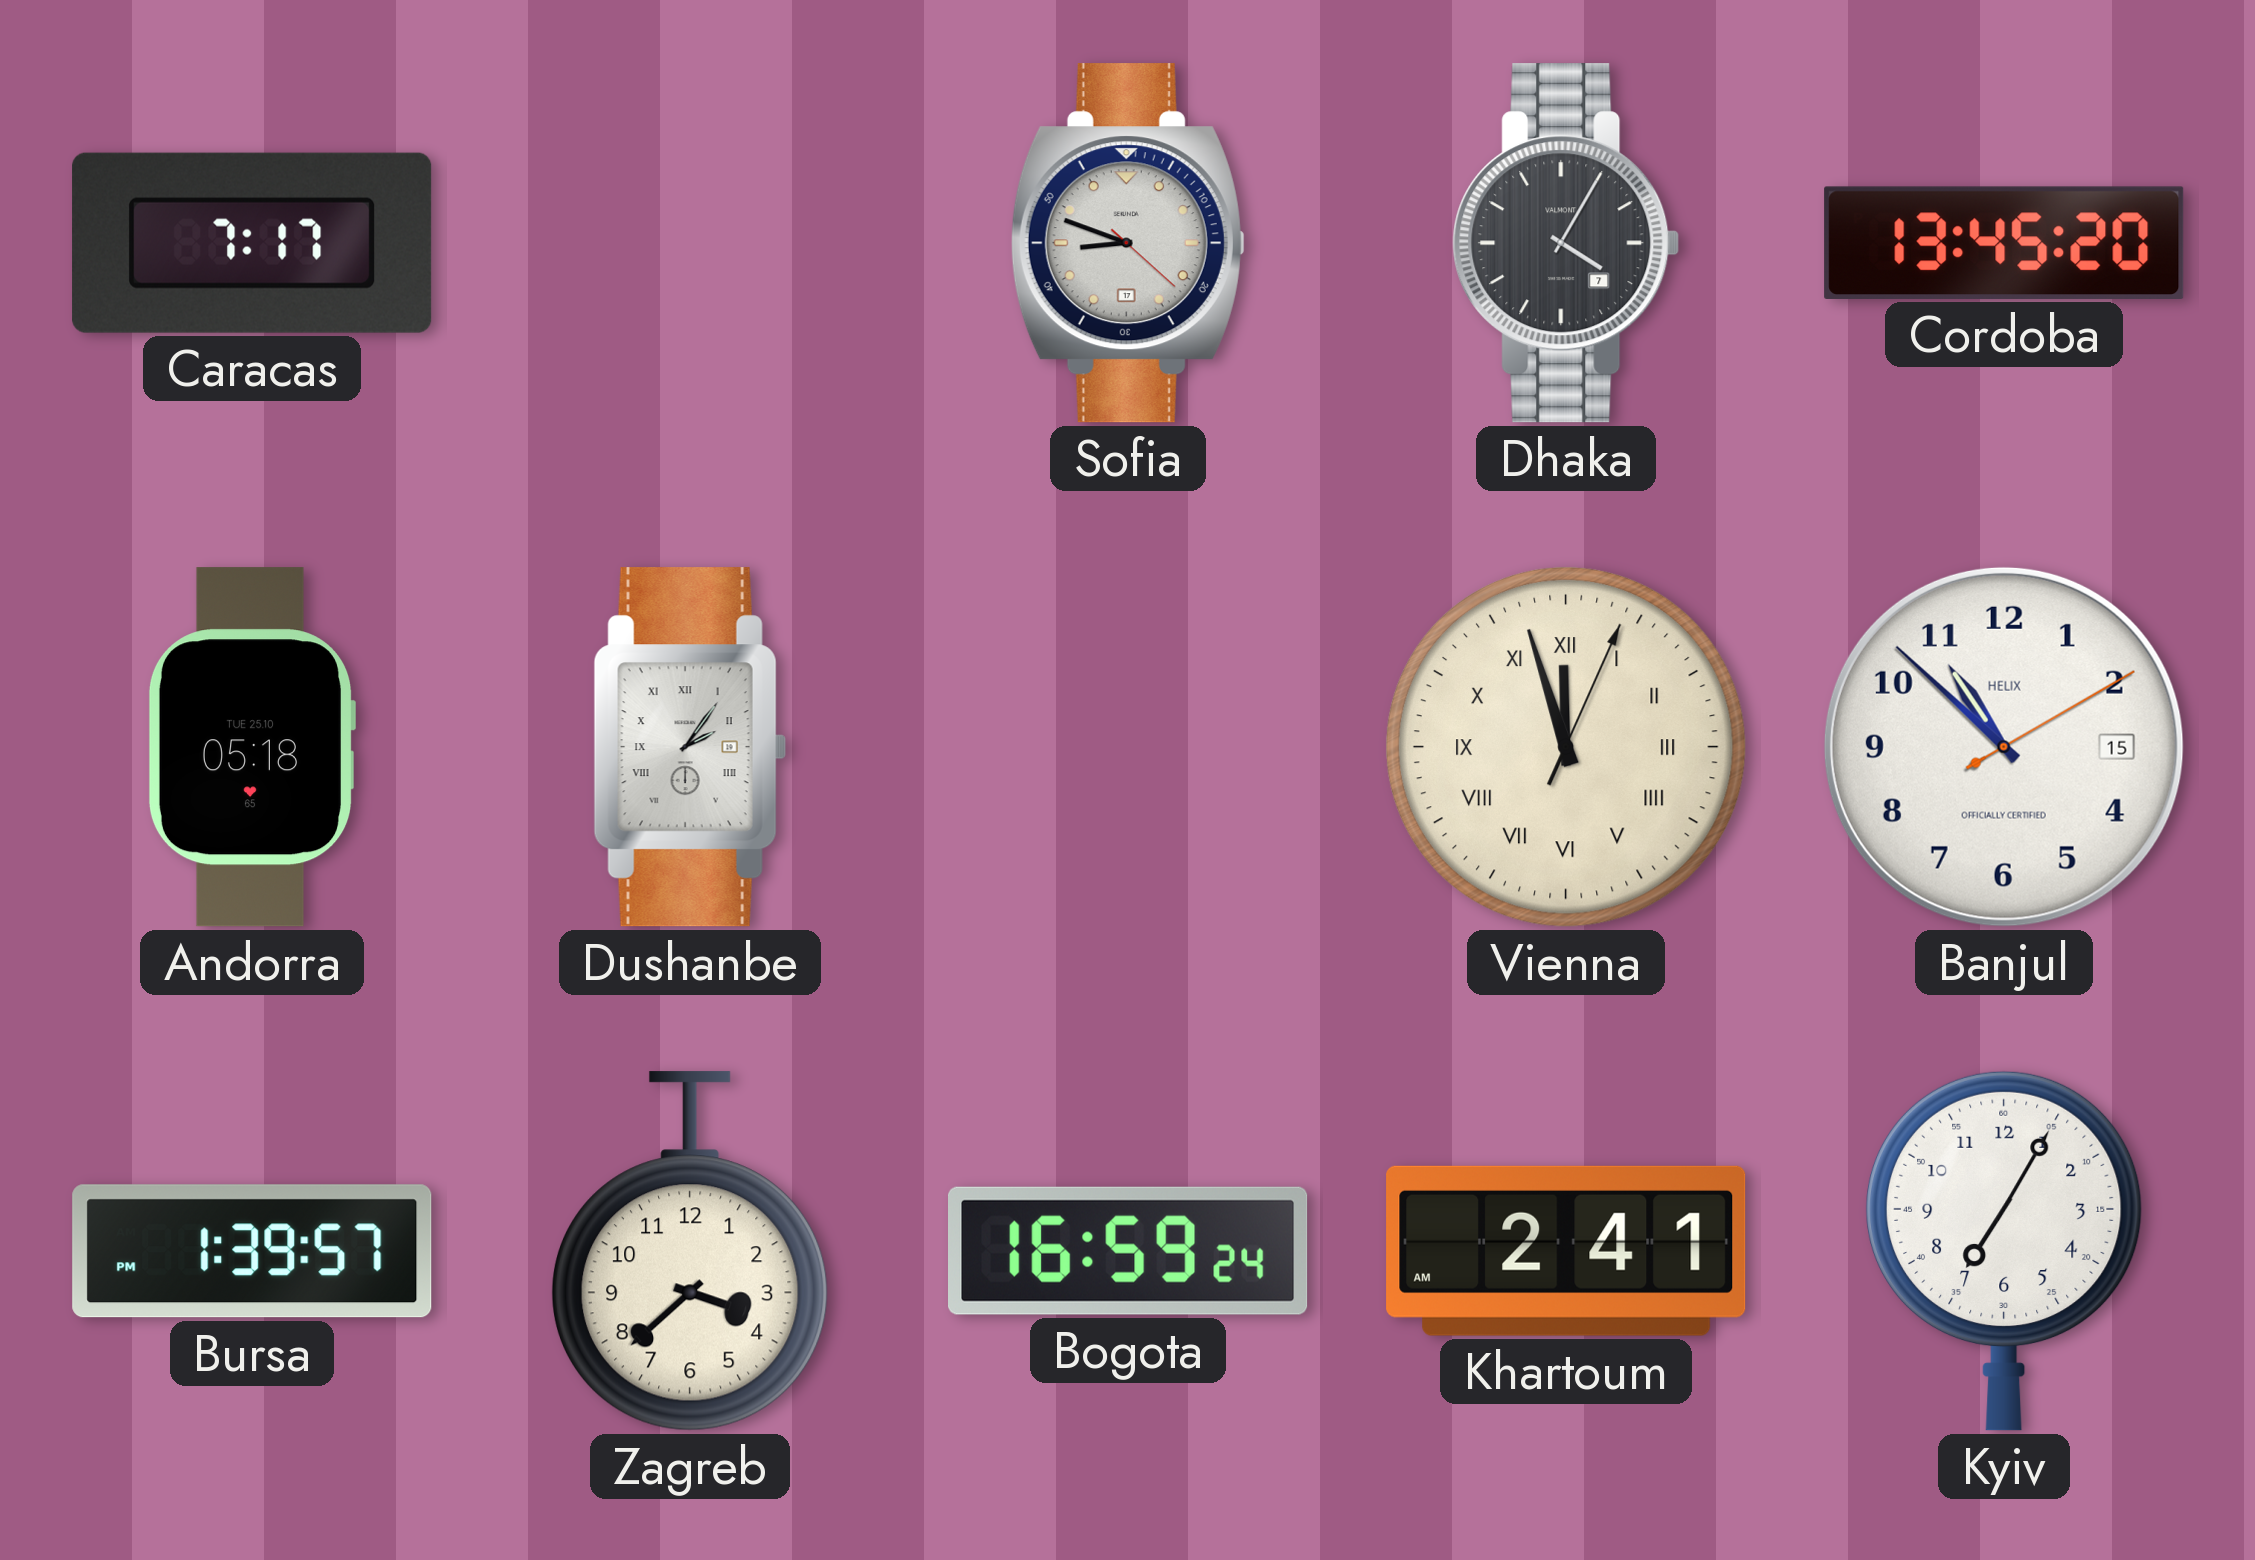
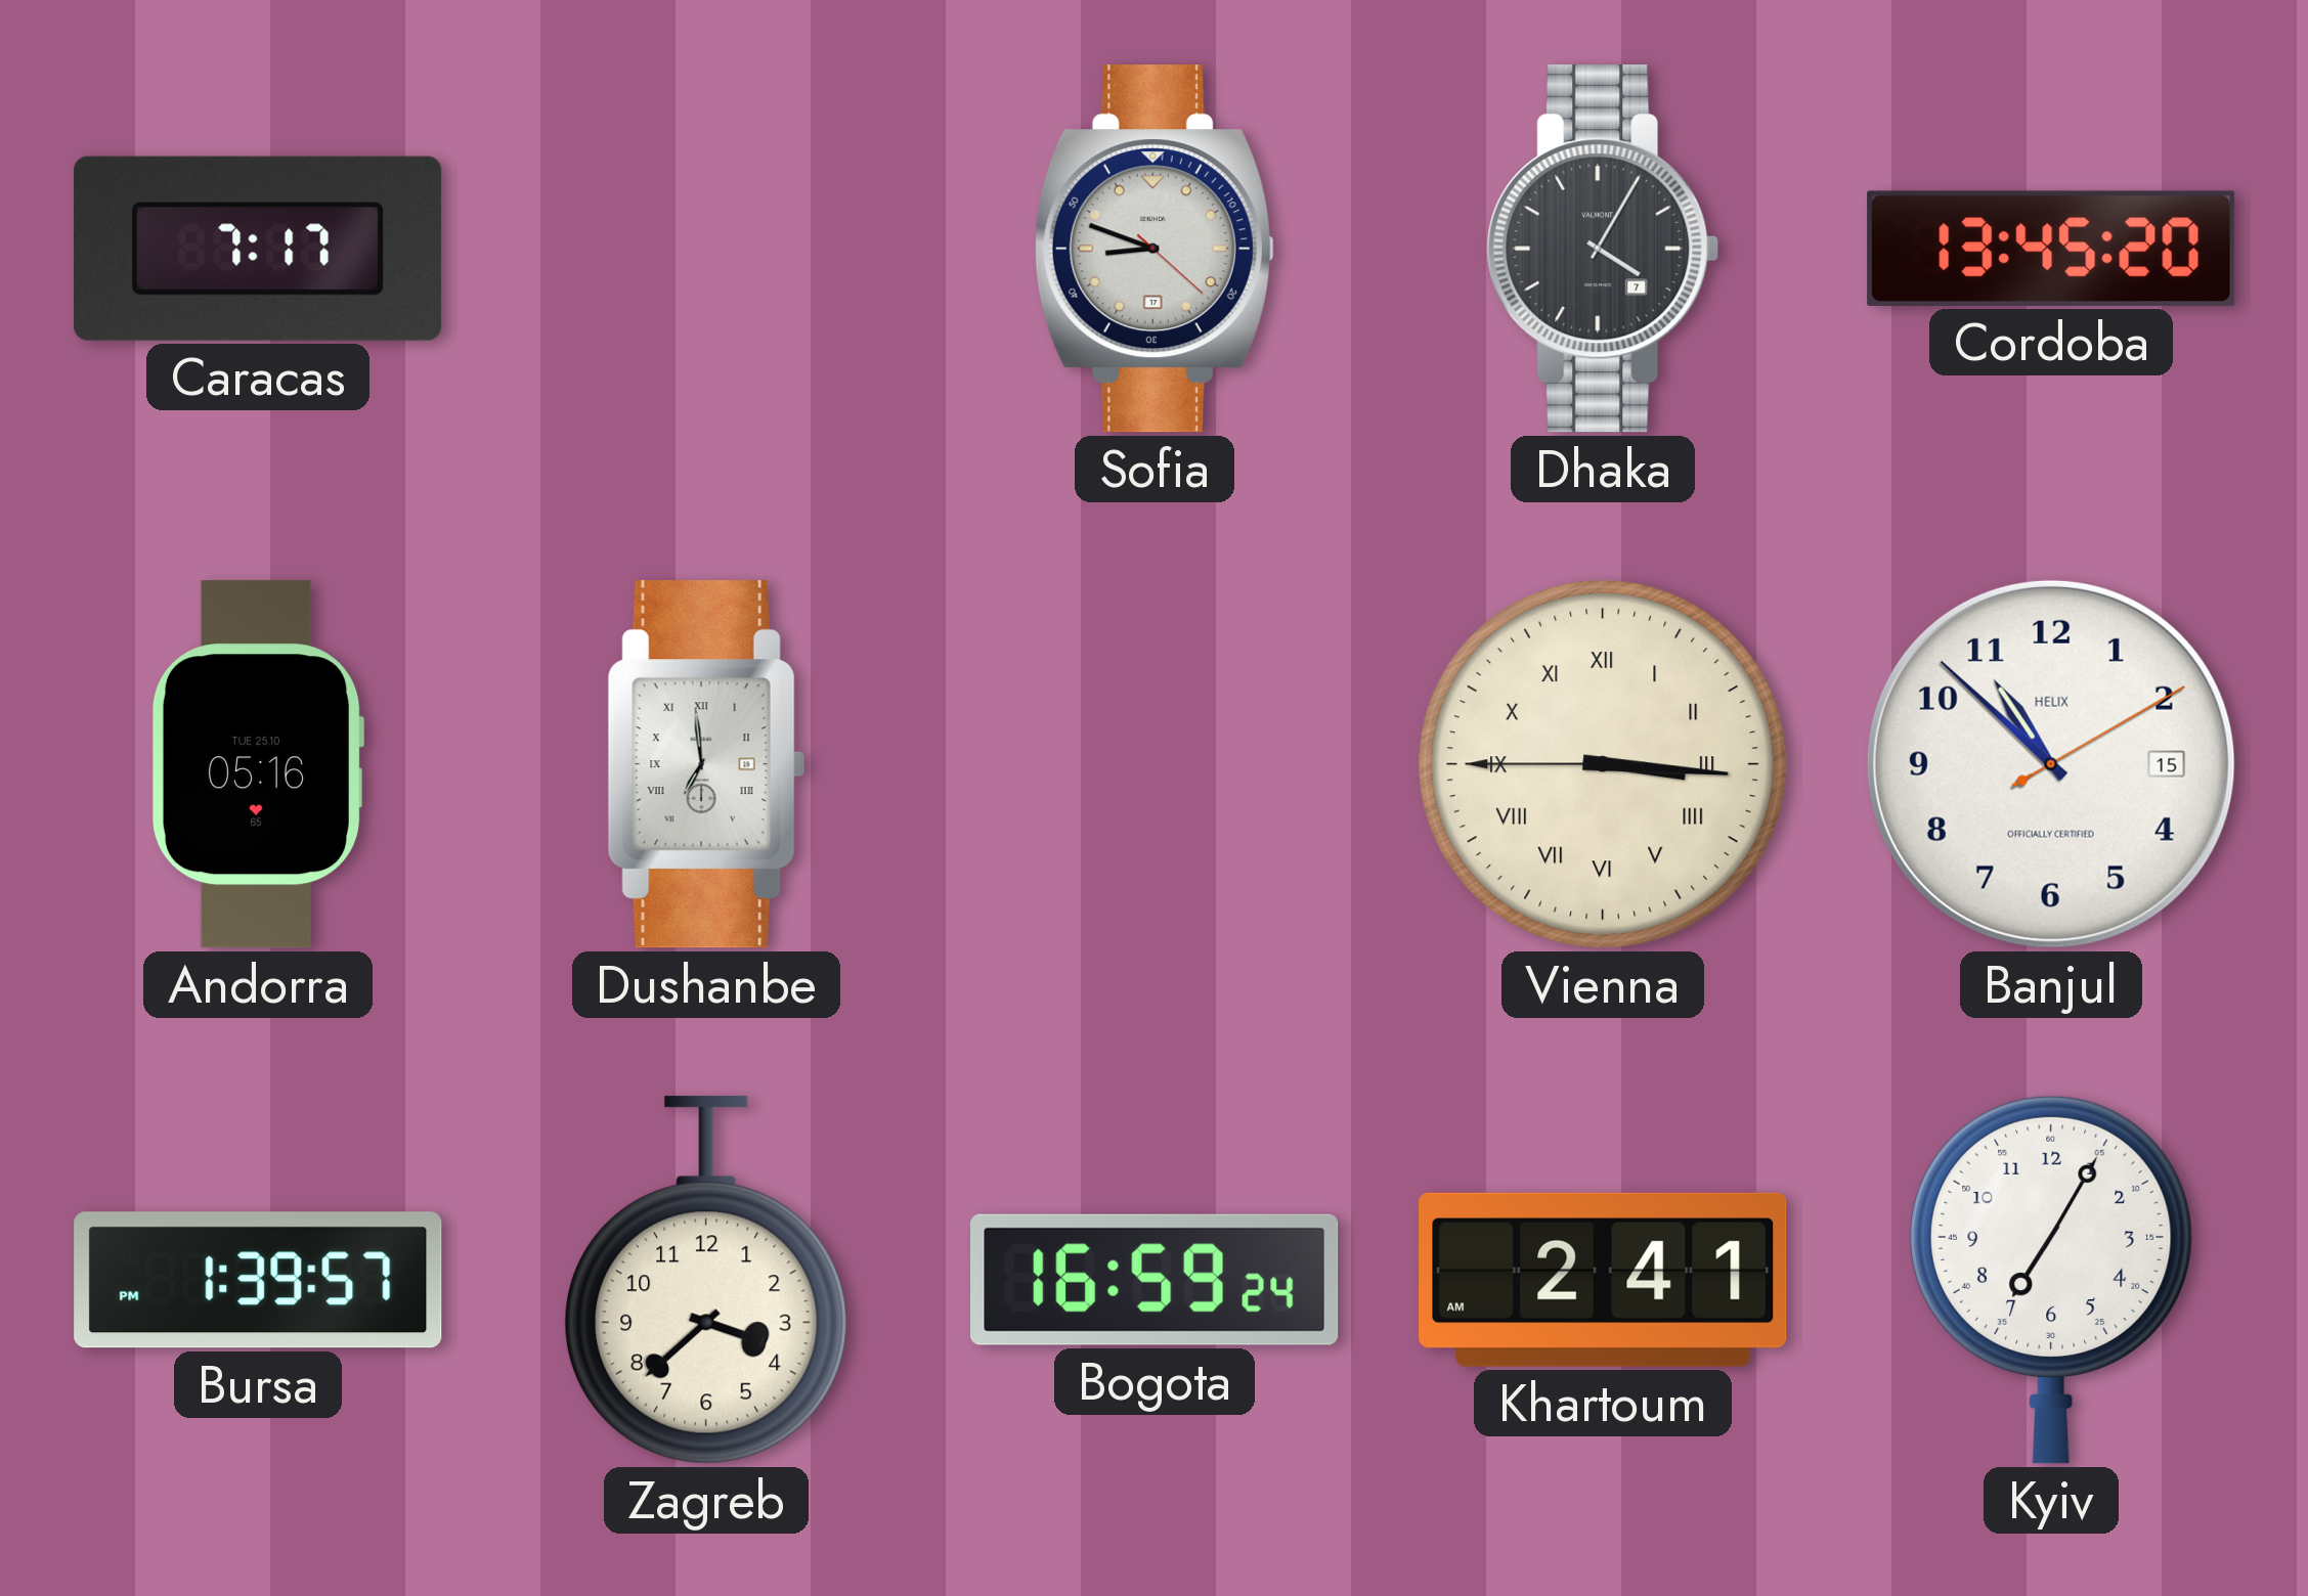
Andorra: 05:18 -> 05:16
Dushanbe: 2:06 -> 6:59
Vienna: 11:57 -> 3:15
